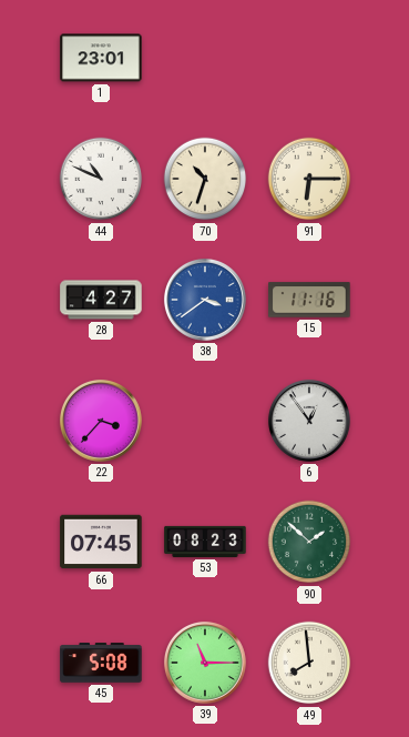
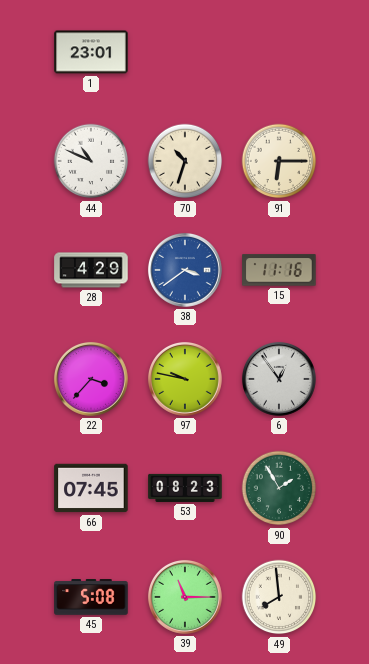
28: 4:27 -> 4:29
97: none -> 9:47
90: 1:52 -> 1:55
